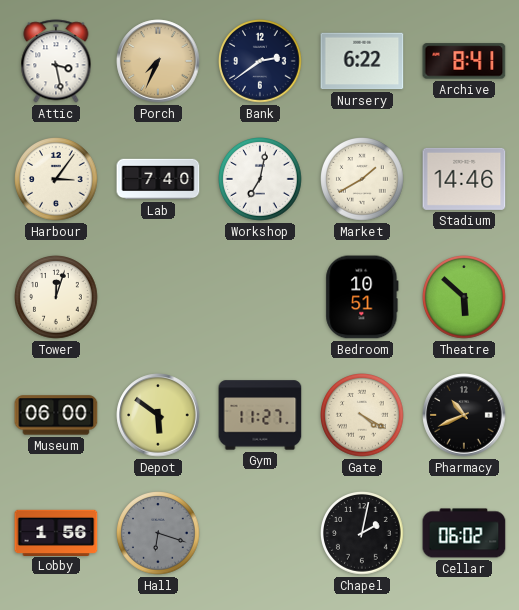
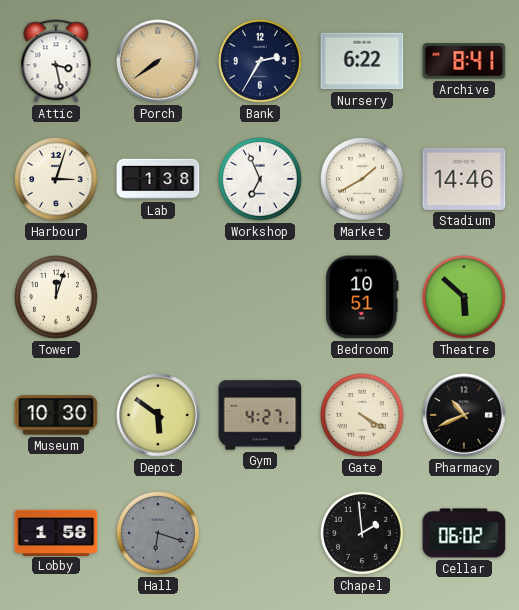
Porch: 7:34 -> 7:39
Bank: 2:39 -> 2:35
Harbour: 3:06 -> 3:03
Lab: 7:40 -> 1:38
Workshop: 7:02 -> 6:56
Museum: 06:00 -> 10:30
Gym: 11:27 -> 4:27
Lobby: 1:56 -> 1:58
Chapel: 2:02 -> 1:59
